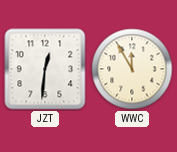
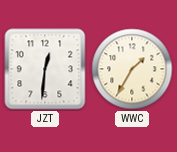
WWC: 11:55 -> 1:35
